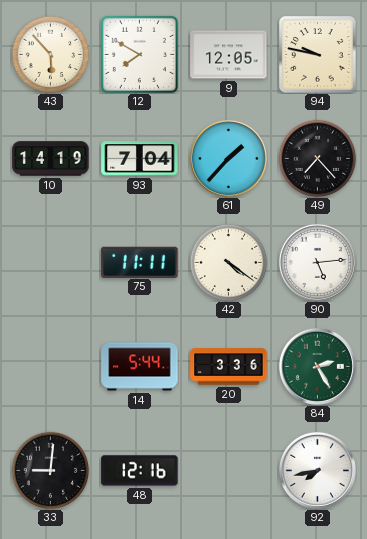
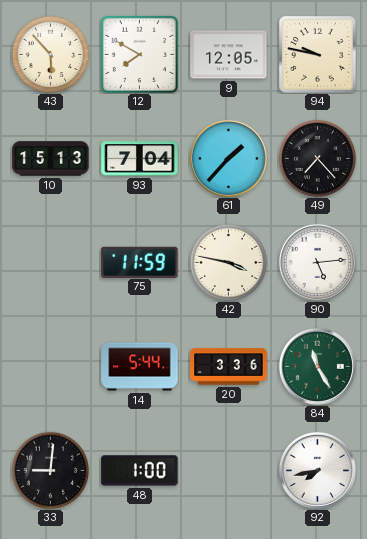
10: 14:19 -> 15:13
75: 11:11 -> 11:59
42: 4:21 -> 3:47
84: 2:25 -> 11:25
48: 12:16 -> 1:00
